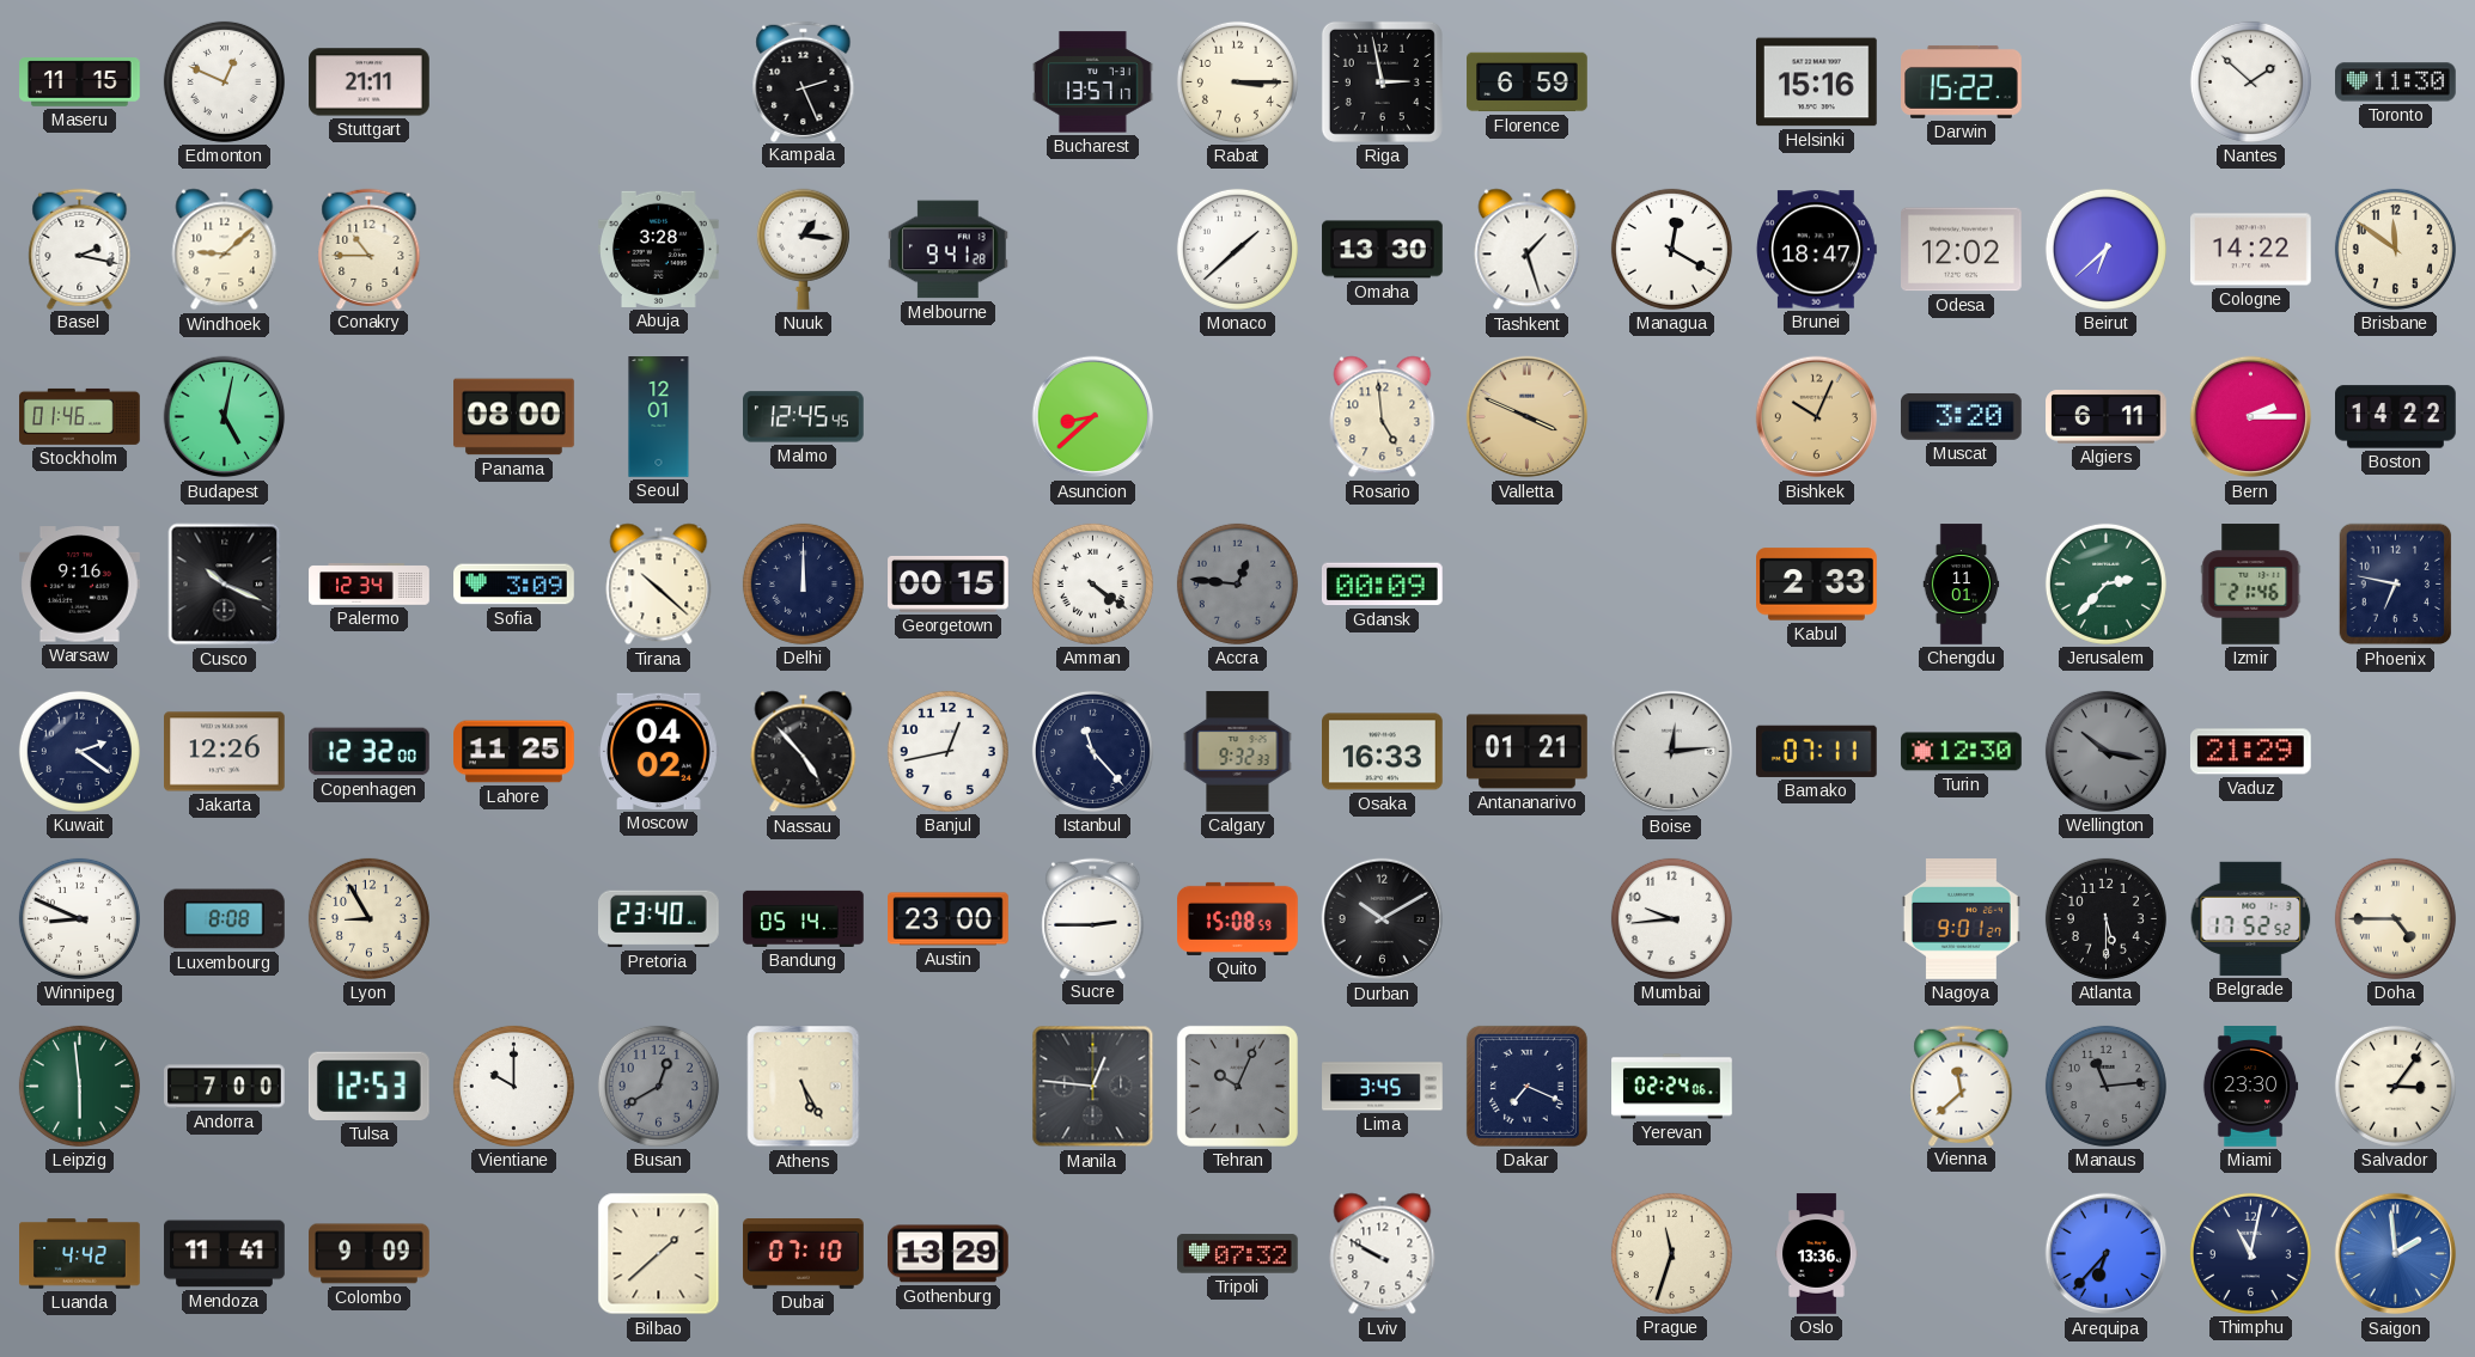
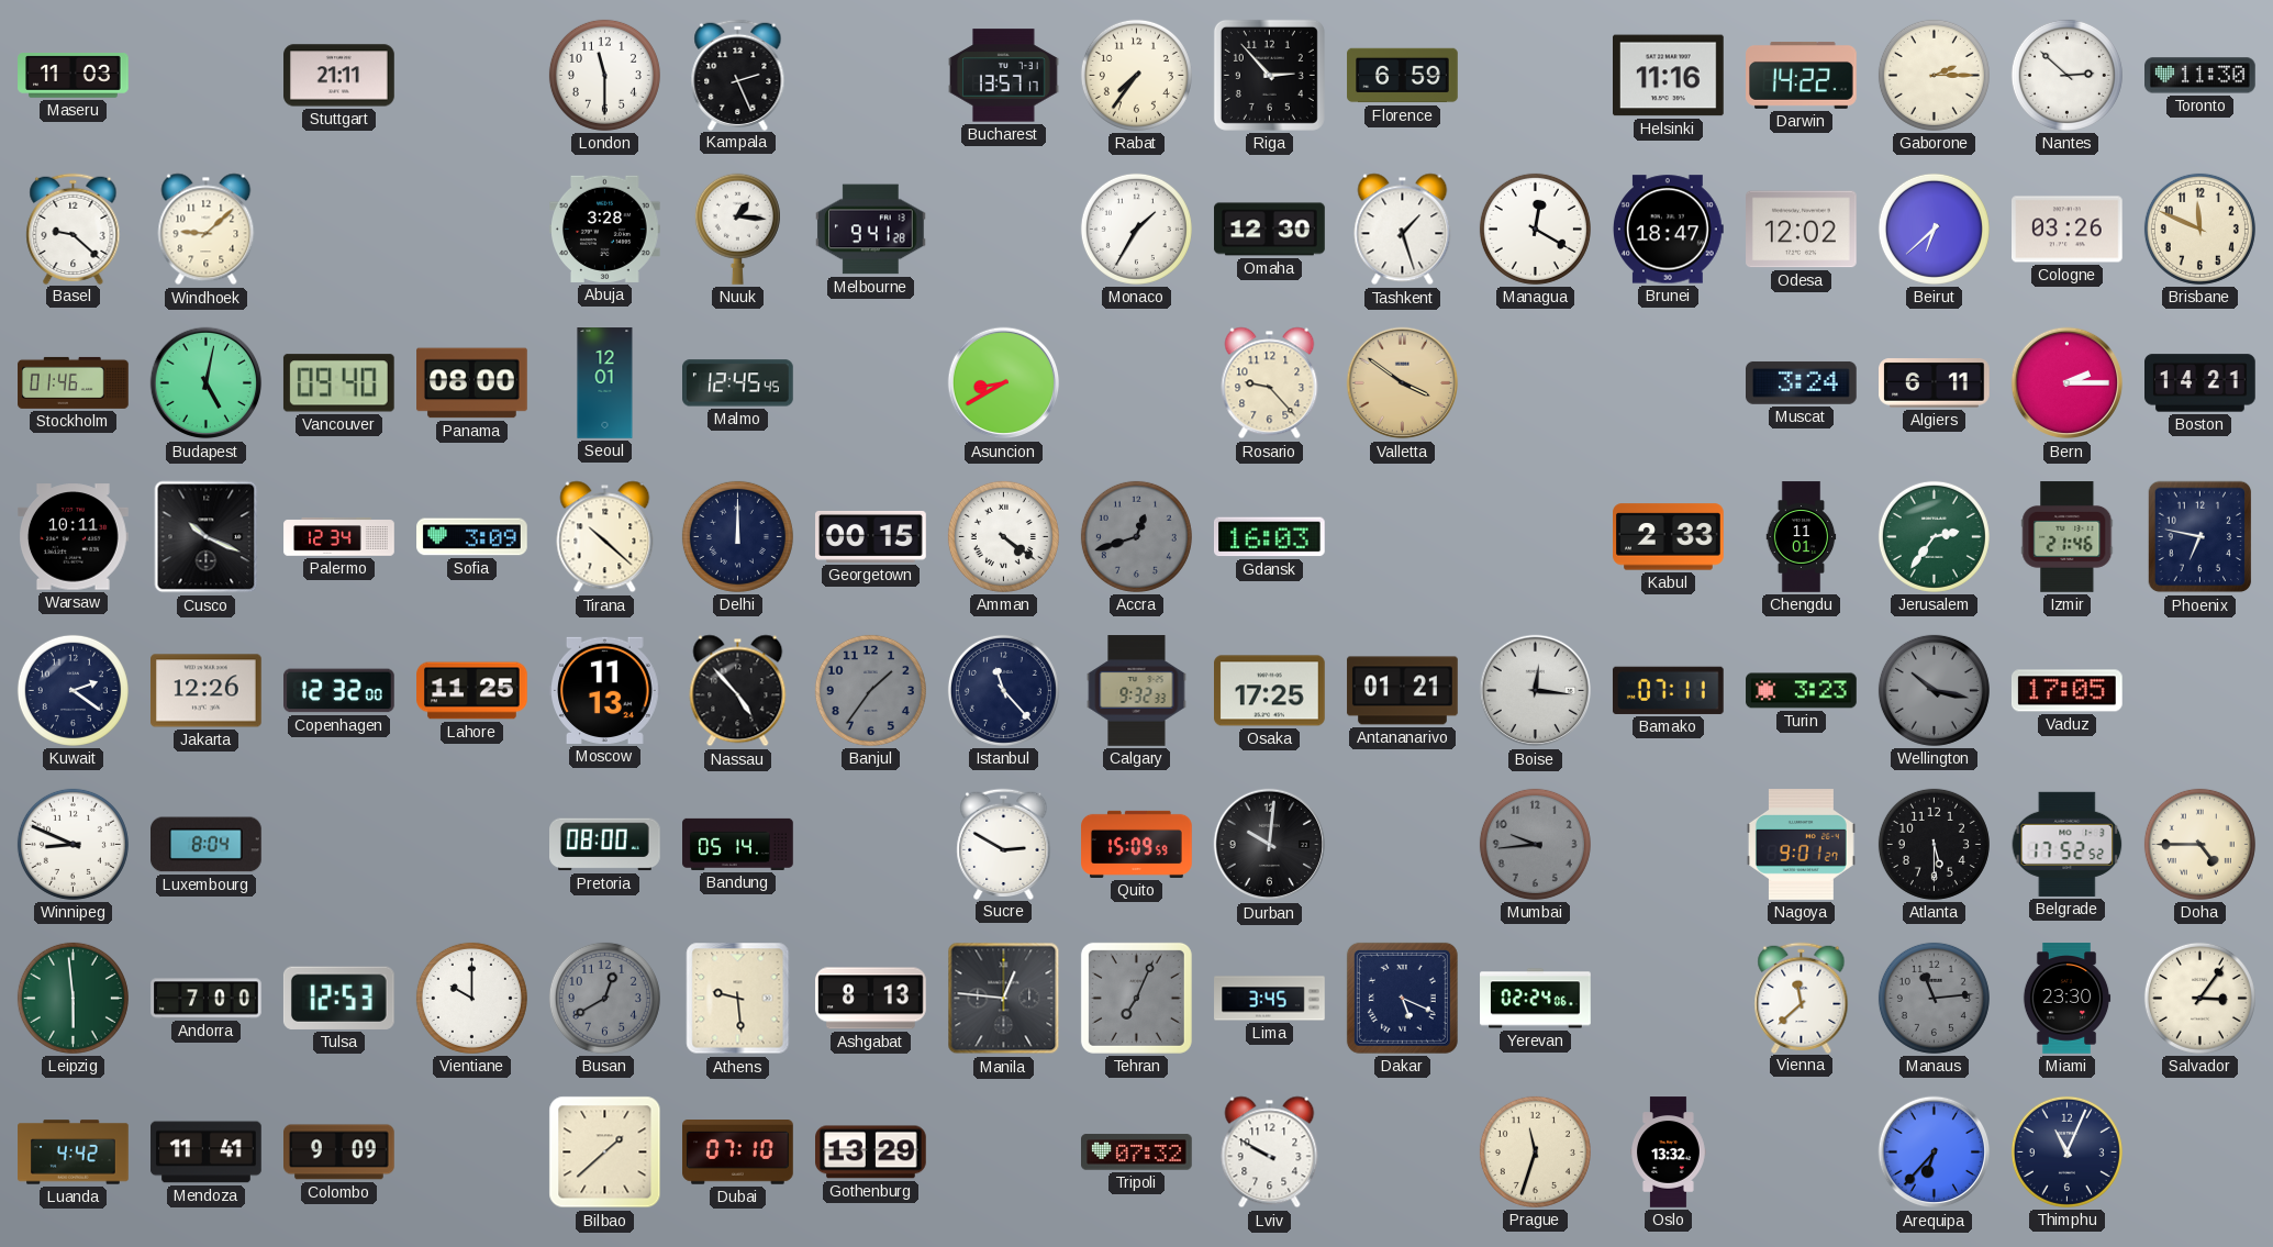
Maseru: 11:15 -> 11:03
Edmonton: 12:49 -> none
London: none -> 11:30
Rabat: 3:15 -> 7:36
Riga: 2:58 -> 2:53
Helsinki: 15:16 -> 11:16
Darwin: 15:22 -> 14:22
Gaborone: none -> 2:15
Nantes: 1:52 -> 2:52
Basel: 2:17 -> 9:22
Conakry: 10:45 -> none
Monaco: 1:38 -> 1:35
Omaha: 13:30 -> 12:30
Cologne: 14:22 -> 03:26
Brisbane: 11:51 -> 11:49
Vancouver: none -> 09:40
Asuncion: 8:38 -> 8:40
Rosario: 4:59 -> 9:23
Valletta: 3:49 -> 3:51
Bishkek: 10:04 -> none
Muscat: 3:20 -> 3:24
Boston: 14:22 -> 14:21
Warsaw: 9:16 -> 10:11
Accra: 12:46 -> 12:42
Gdansk: 00:09 -> 16:03
Jerusalem: 2:37 -> 2:36
Moscow: 04:02 -> 11:13
Banjul: 12:43 -> 1:36
Banjul dial: white -> grey
Osaka: 16:33 -> 17:25
Boise: 12:14 -> 12:16
Turin: 12:30 -> 3:23
Vaduz: 21:29 -> 17:05
Luxembourg: 8:08 -> 8:04
Lyon: 8:55 -> none
Pretoria: 23:40 -> 08:00
Austin: 23:00 -> none
Sucre: 2:45 -> 2:50
Quito: 15:08 -> 15:09
Durban: 10:10 -> 10:01
Mumbai dial: white -> grey
Athens: 5:25 -> 9:29
Ashgabat: none -> 8:13
Tehran: 10:04 -> 7:04
Dakar: 7:19 -> 5:19
Oslo: 13:36 -> 13:32
Thimphu: 11:02 -> 11:04
Saigon: 1:59 -> none
